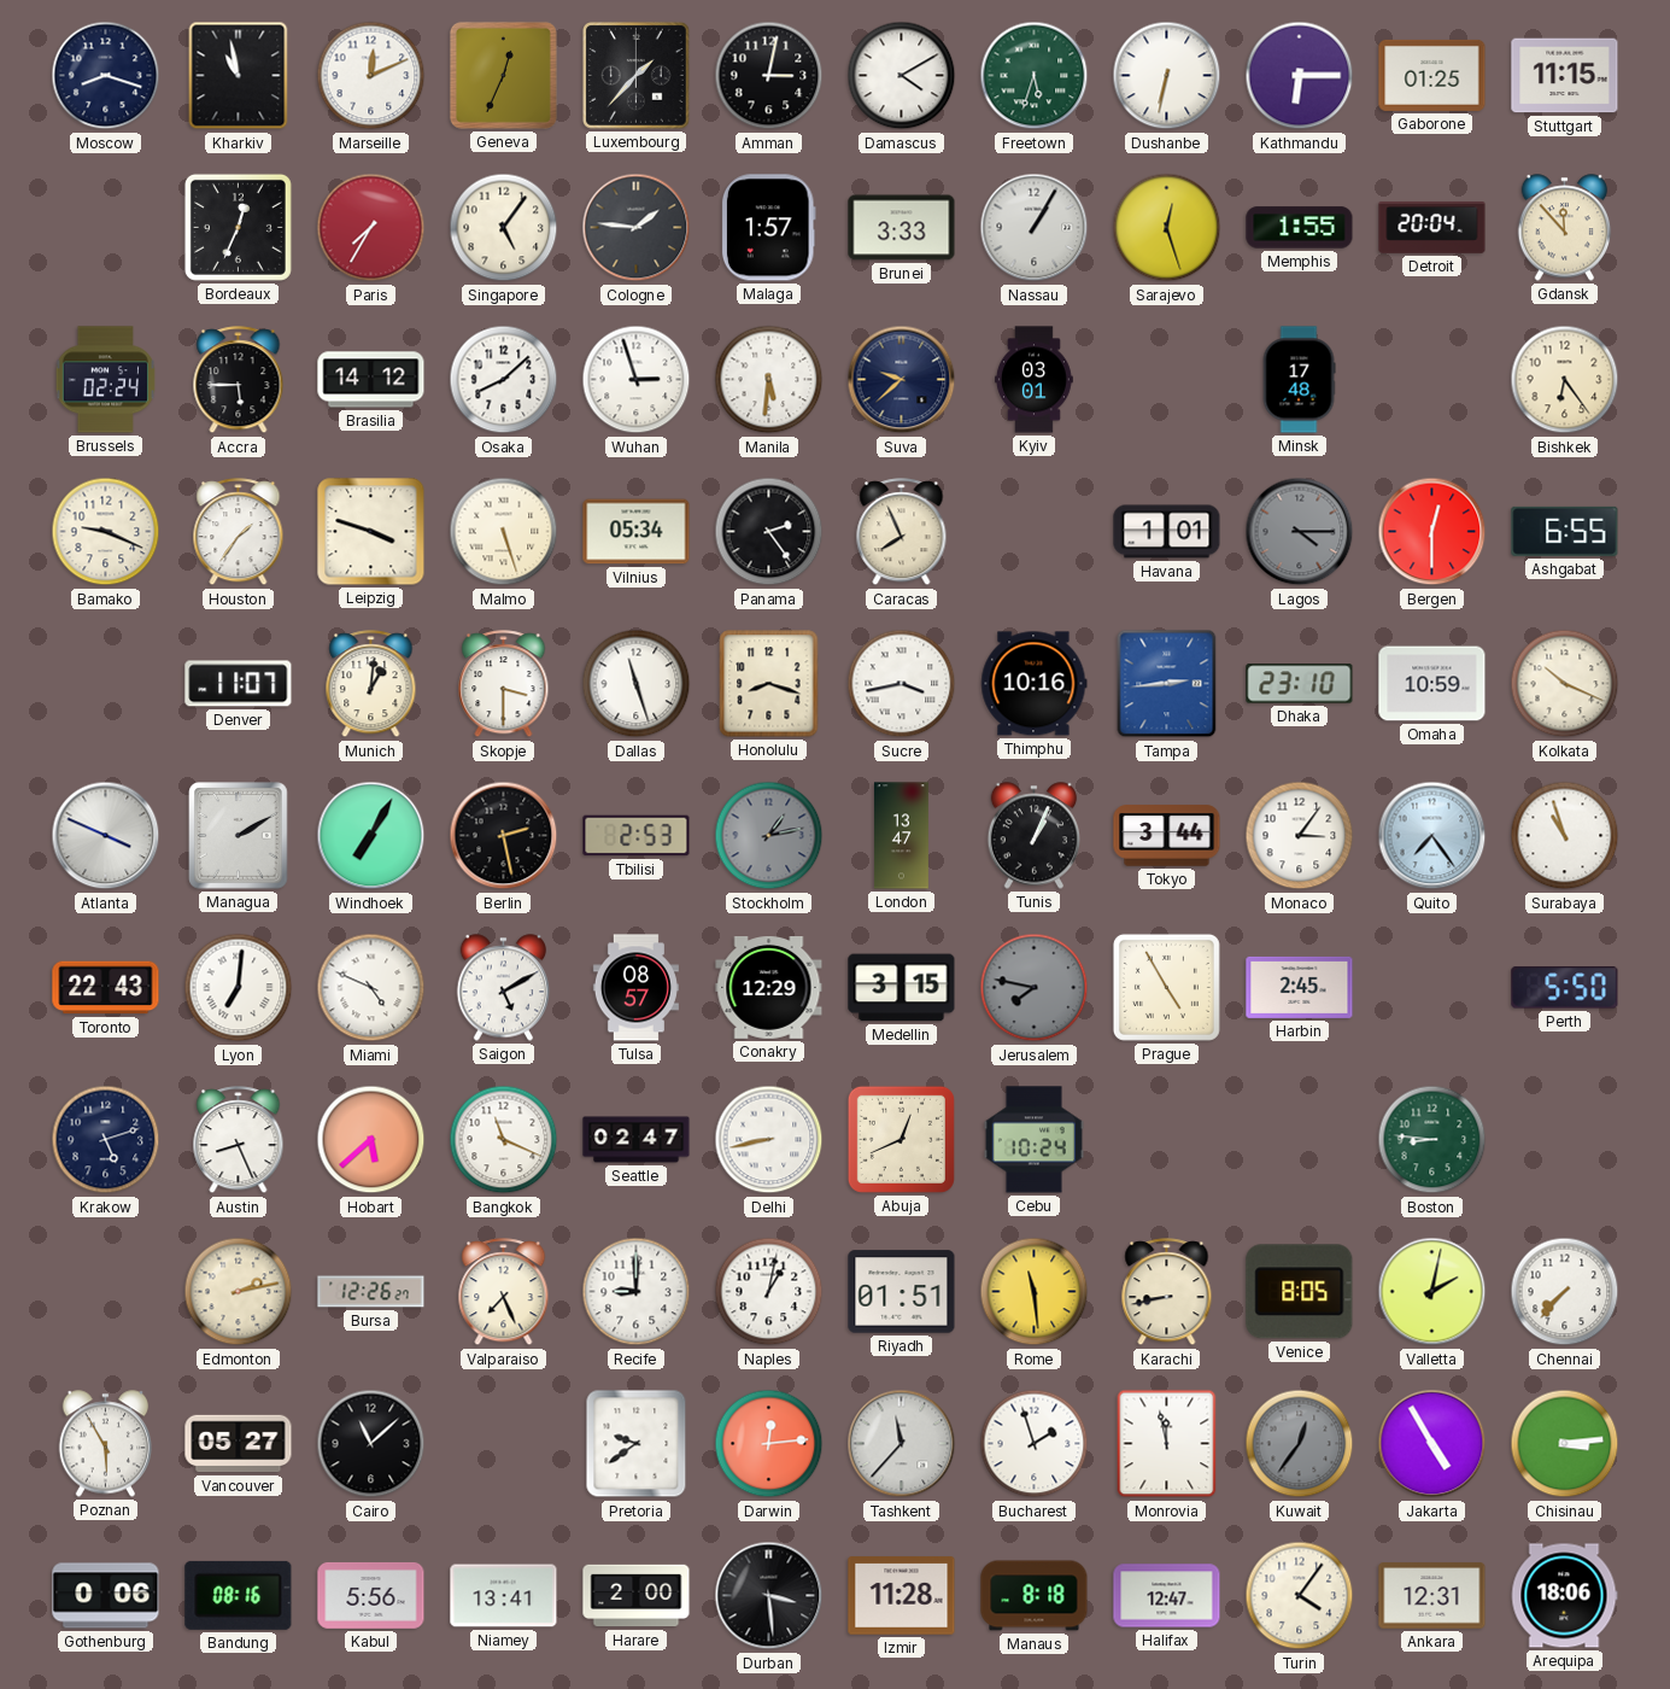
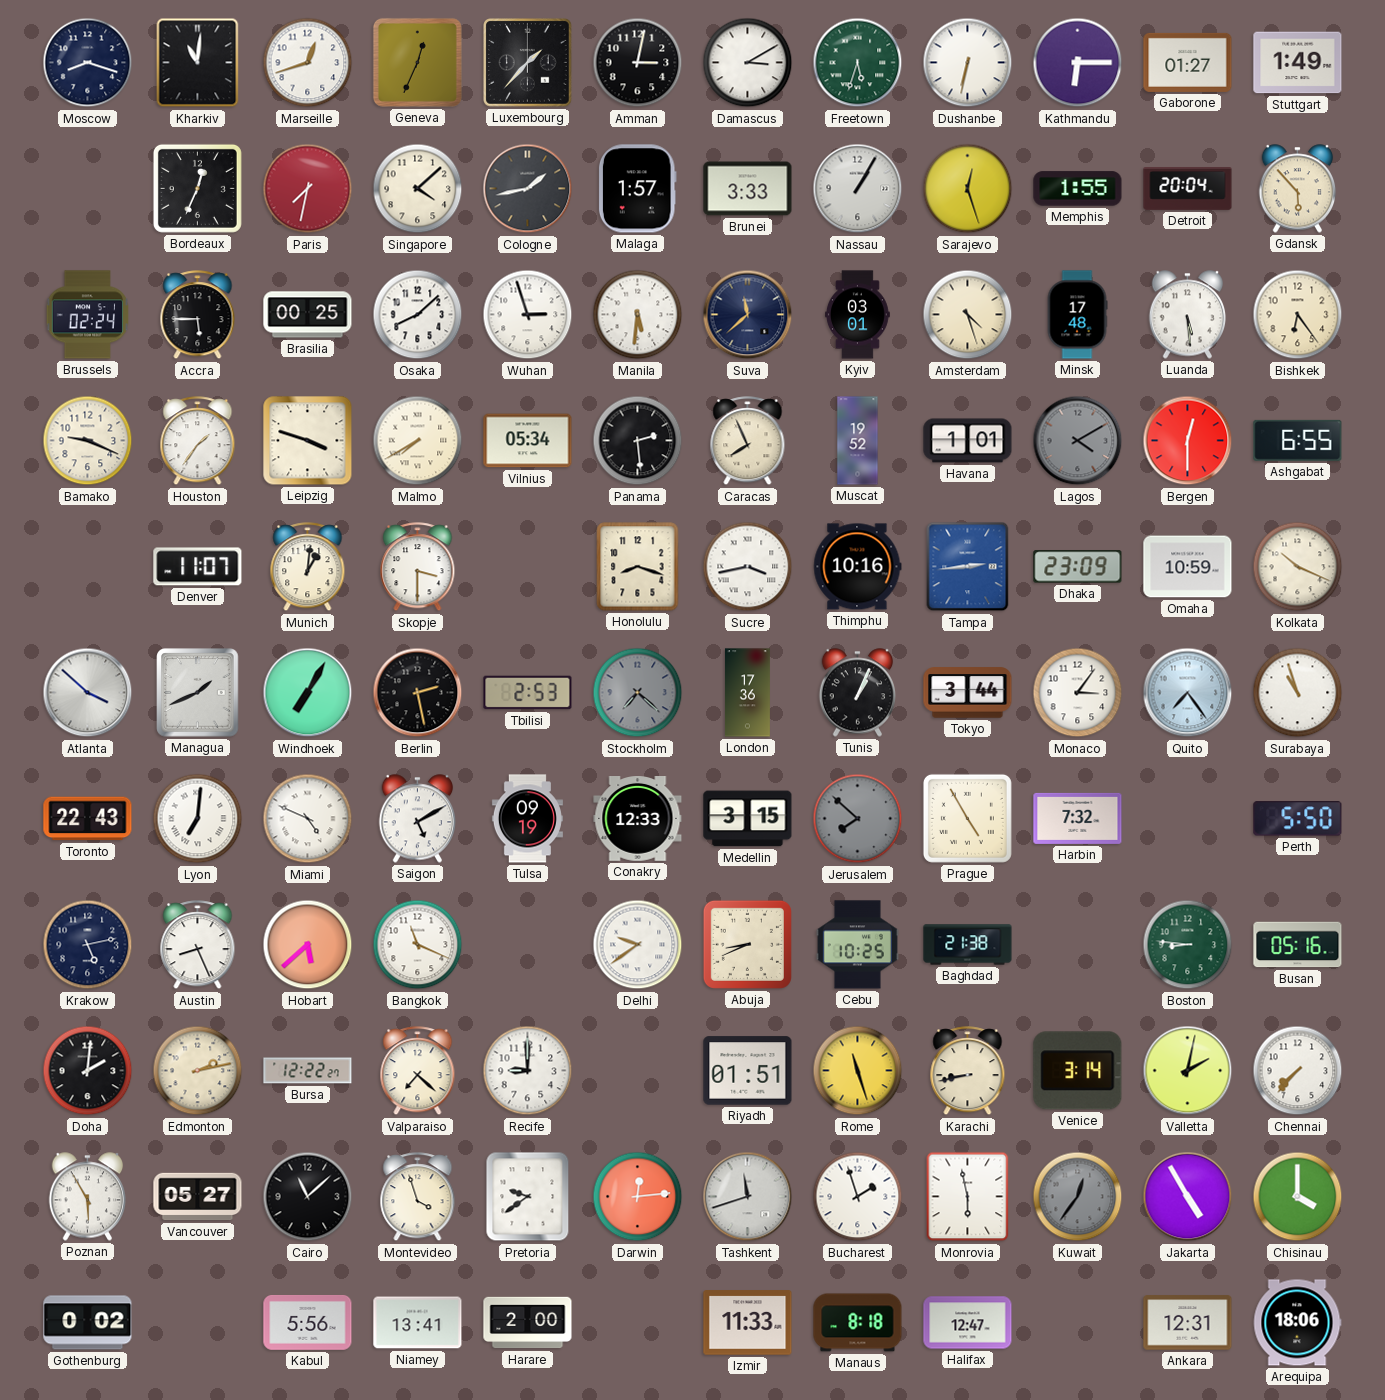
Kharkiv: 10:58 -> 11:01
Marseille: 12:11 -> 12:42
Damascus: 4:10 -> 3:10
Gaborone: 01:25 -> 01:27
Stuttgart: 11:15 -> 1:49
Paris: 7:35 -> 7:32
Singapore: 5:06 -> 4:08
Cologne: 1:46 -> 1:43
Gdansk: 11:53 -> 5:53
Brasilia: 14:12 -> 00:25
Suva: 9:38 -> 11:38
Amsterdam: none -> 4:27
Luanda: none -> 5:29
Malmo: 5:27 -> 7:40
Panama: 2:24 -> 2:29
Muscat: none -> 19:52
Lagos: 4:15 -> 4:10
Dallas: 11:27 -> none
Dhaka: 23:10 -> 23:09
Atlanta: 3:49 -> 3:52
Managua: 2:10 -> 1:41
Stockholm: 1:13 -> 7:22
London: 13:47 -> 17:36
Tulsa: 08:57 -> 09:19
Conakry: 12:29 -> 12:33
Jerusalem: 7:47 -> 7:52
Harbin: 2:45 -> 7:32
Krakow: 5:12 -> 5:13
Seattle: 02:47 -> none
Delhi: 8:43 -> 9:39
Abuja: 12:41 -> 8:41
Cebu: 10:24 -> 10:25
Baghdad: none -> 21:38
Busan: none -> 05:16
Doha: none -> 2:01
Bursa: 12:26 -> 12:22
Valparaiso: 7:26 -> 7:22
Naples: 1:02 -> none
Rome: 11:29 -> 11:27
Venice: 8:05 -> 3:14
Montevideo: none -> 3:57
Tashkent: 11:37 -> 11:42
Monrovia: 11:58 -> 5:58
Chisinau: 3:14 -> 4:00
Gothenburg: 0:06 -> 0:02
Bandung: 08:16 -> none
Durban: 3:29 -> none
Izmir: 11:28 -> 11:33
Turin: 4:06 -> none
